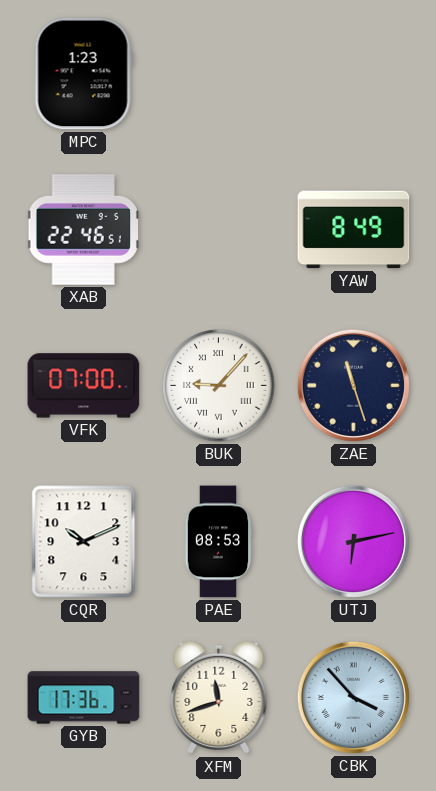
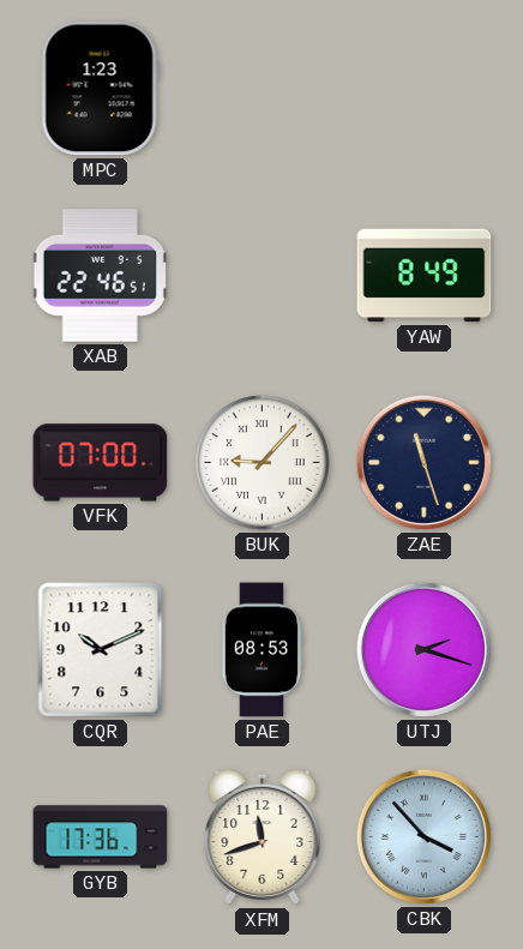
UTJ: 6:13 -> 2:18
